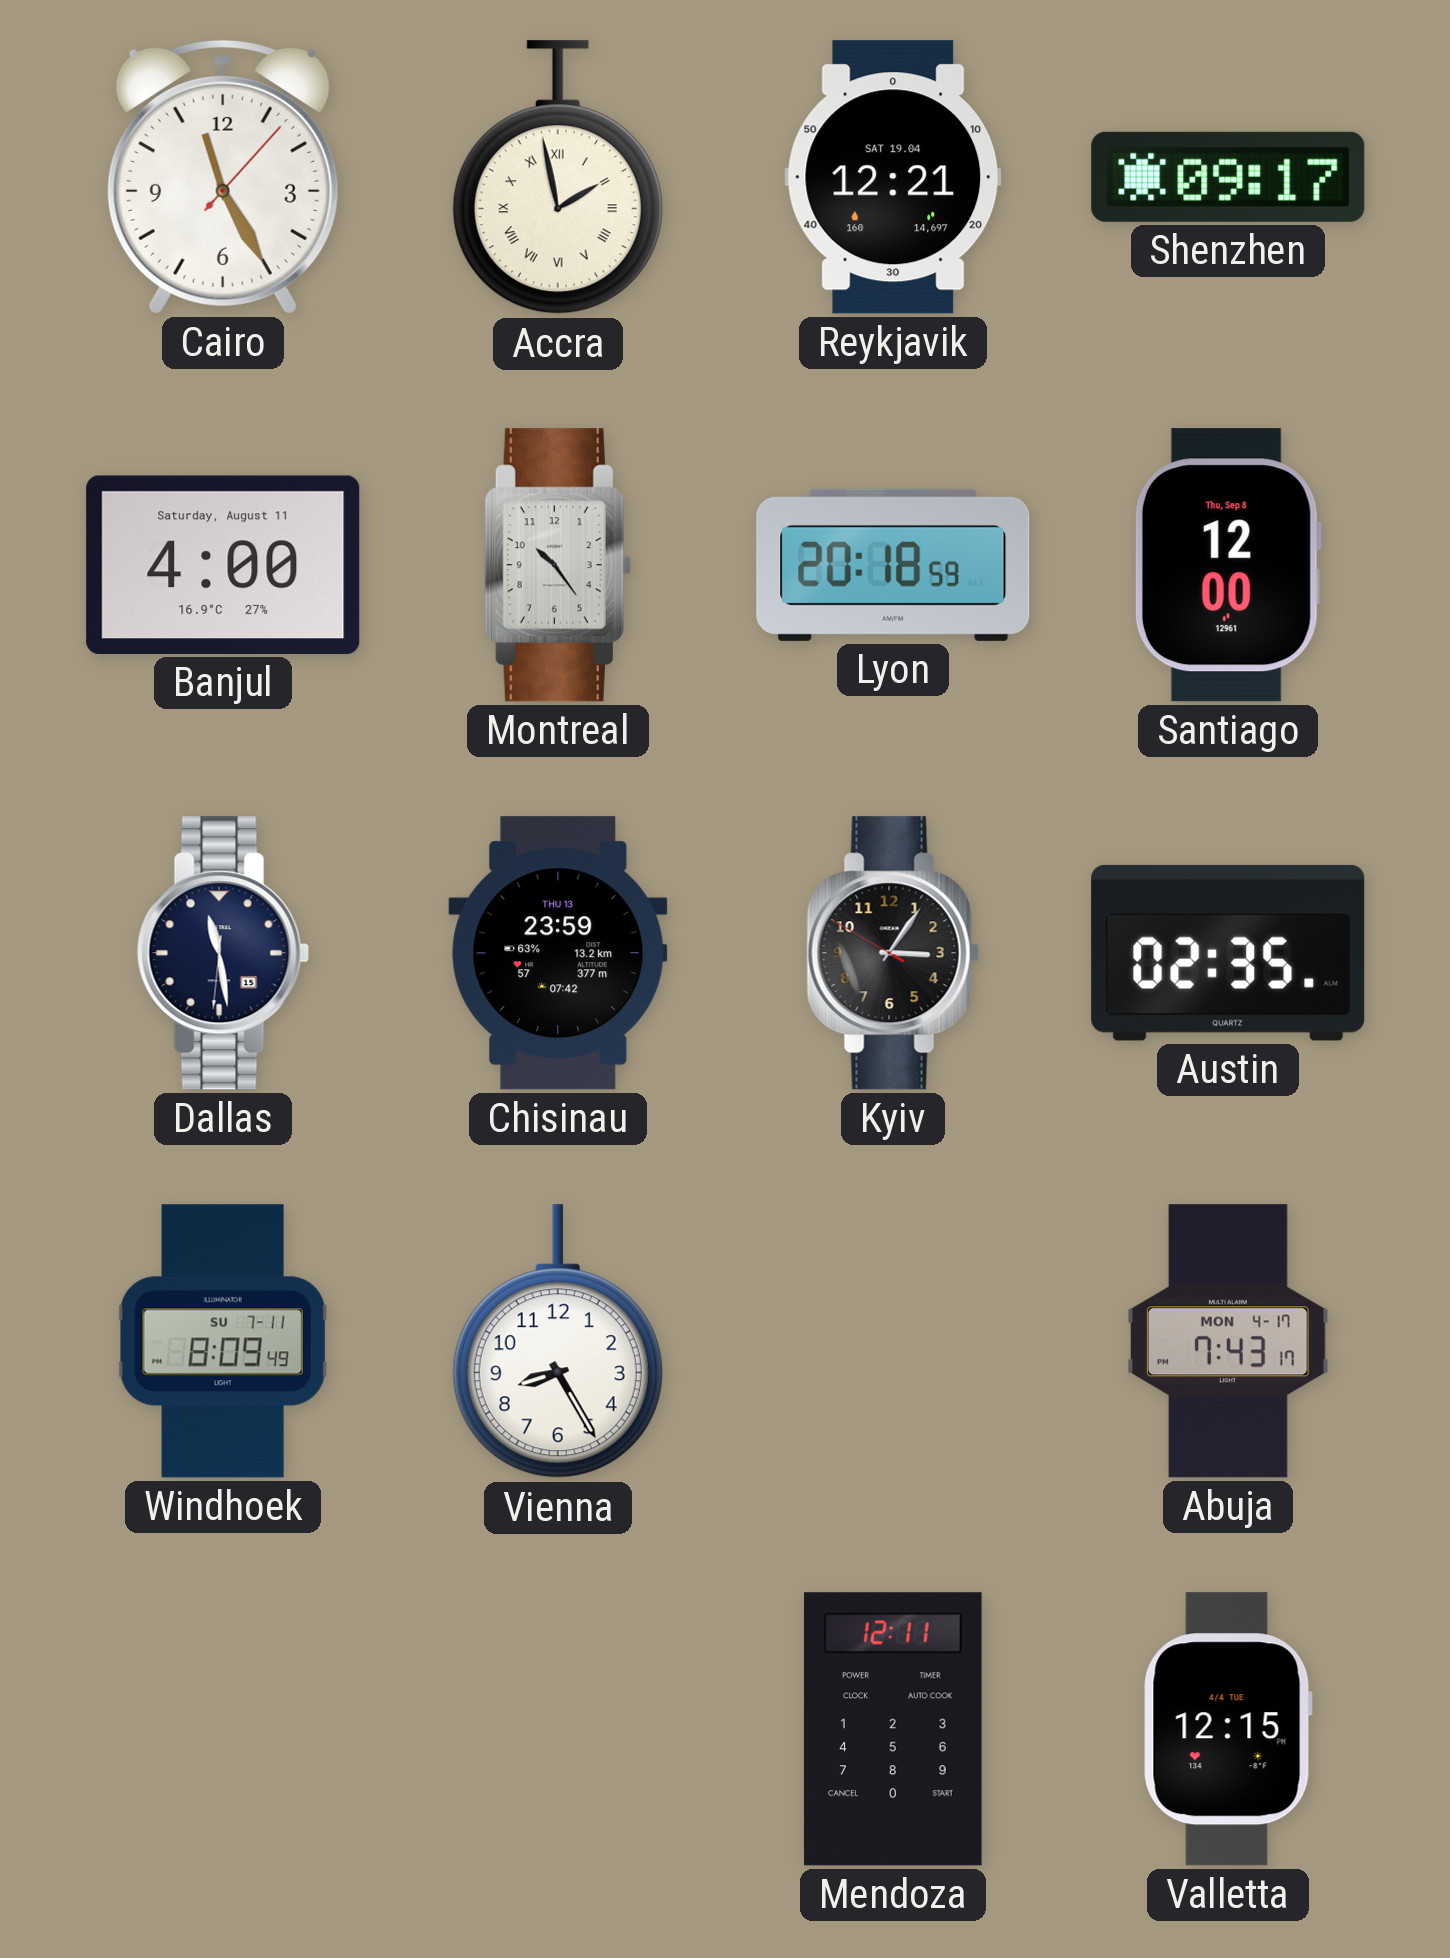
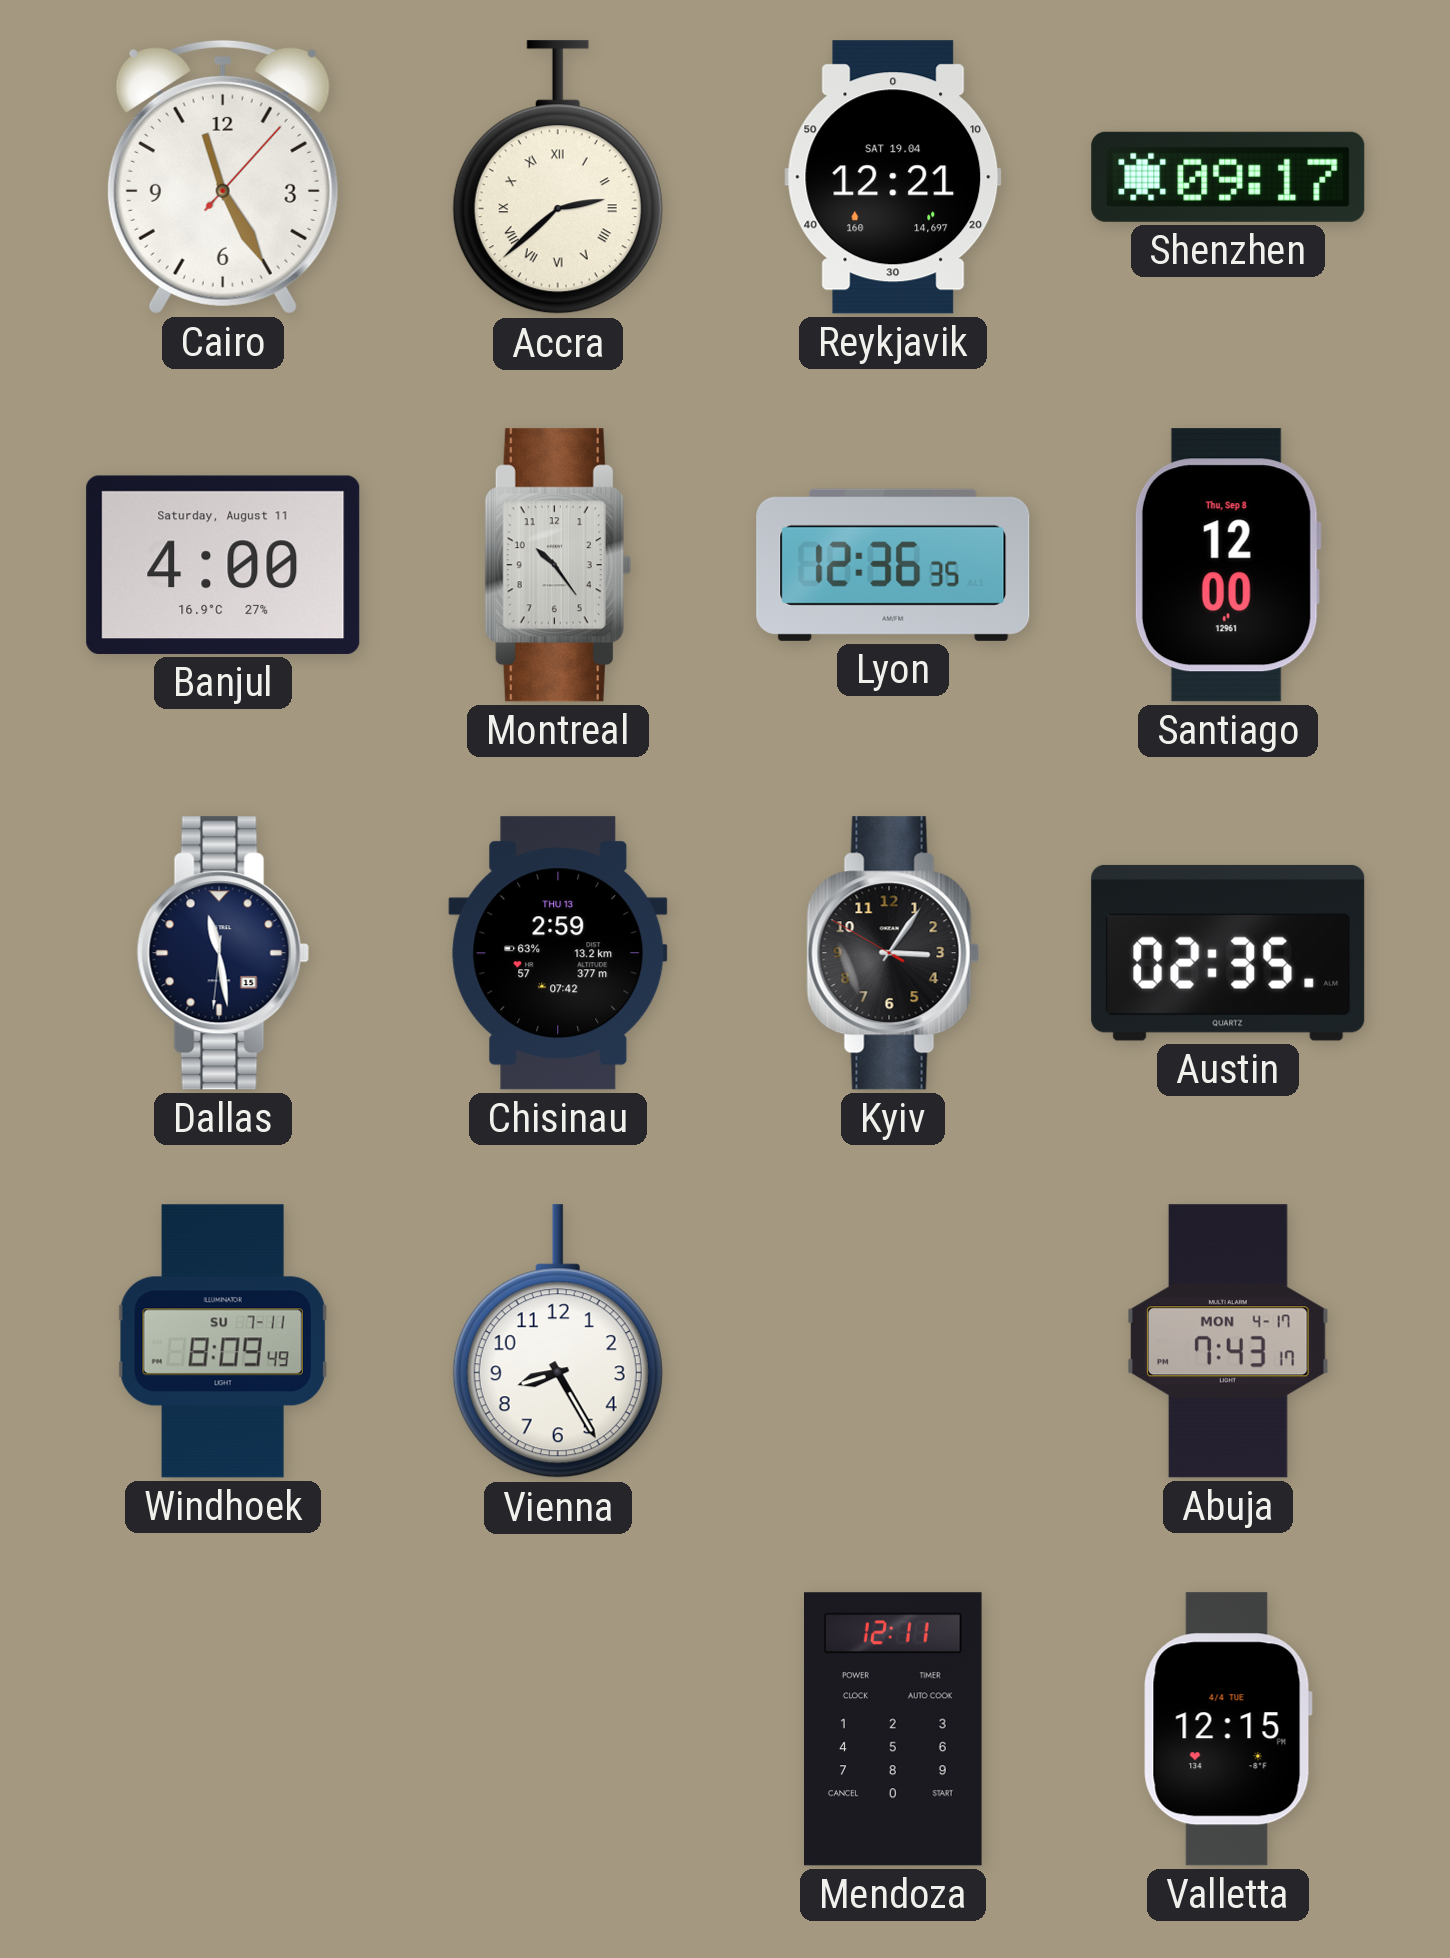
Accra: 1:58 -> 2:38
Lyon: 20:18 -> 12:36
Chisinau: 23:59 -> 2:59
